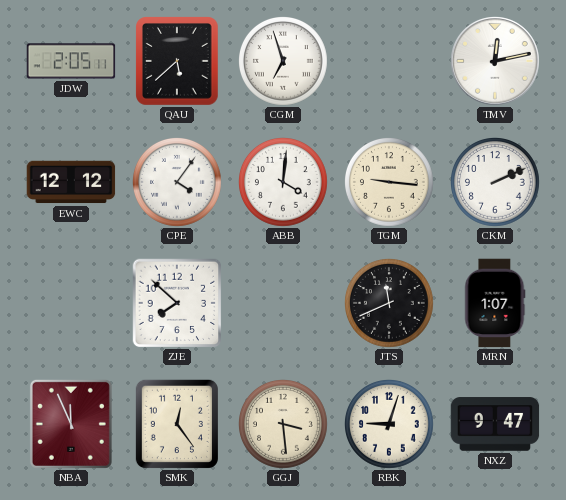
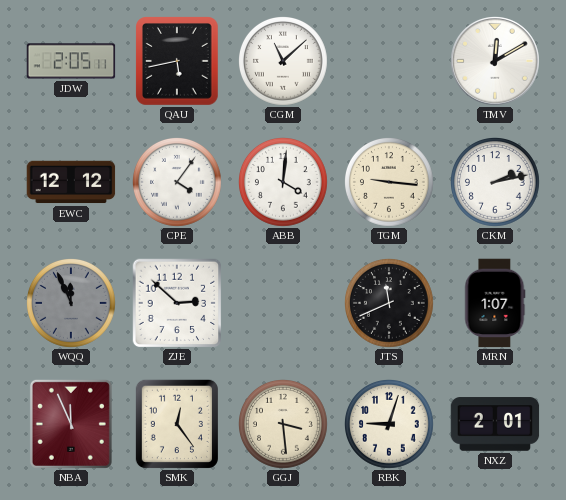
QAU: 5:38 -> 5:43
CGM: 6:57 -> 11:08
TMV: 12:13 -> 12:10
CKM: 2:11 -> 2:13
WQQ: none -> 11:56
ZJE: 7:52 -> 2:52
NXZ: 9:47 -> 2:01
